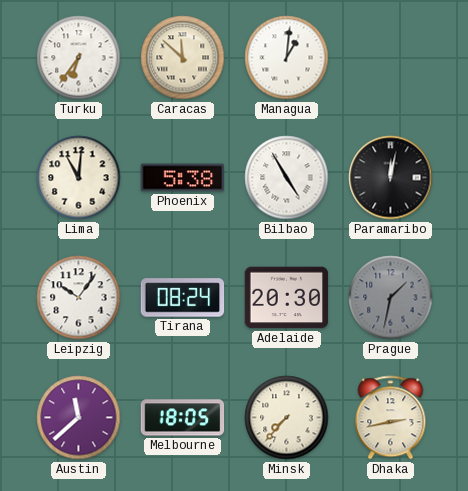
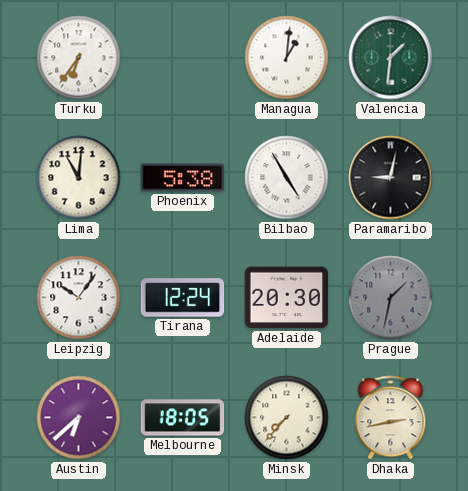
Caracas: 11:52 -> none
Valencia: none -> 1:31
Paramaribo: 12:02 -> 9:02
Tirana: 08:24 -> 12:24
Austin: 11:38 -> 6:38
